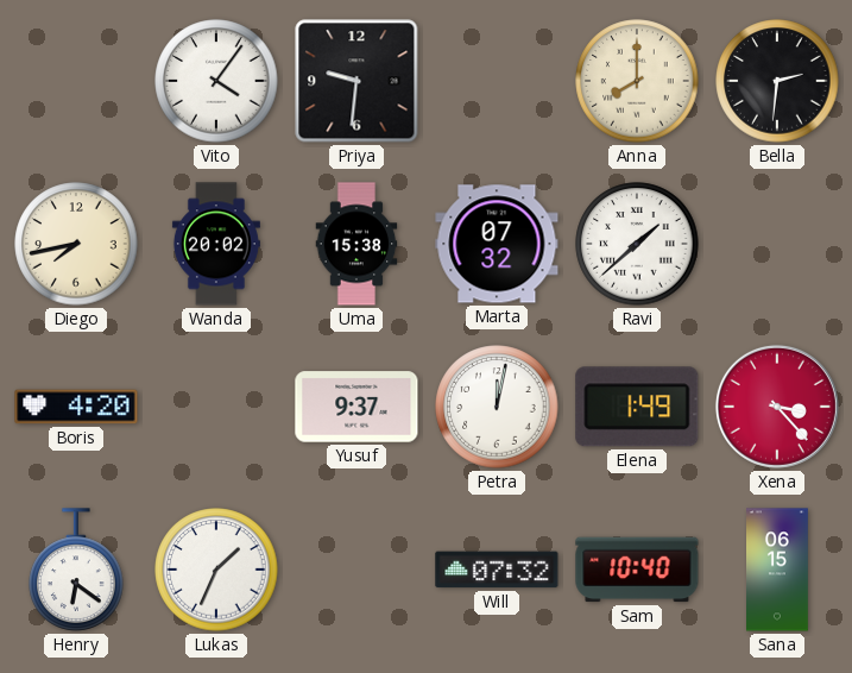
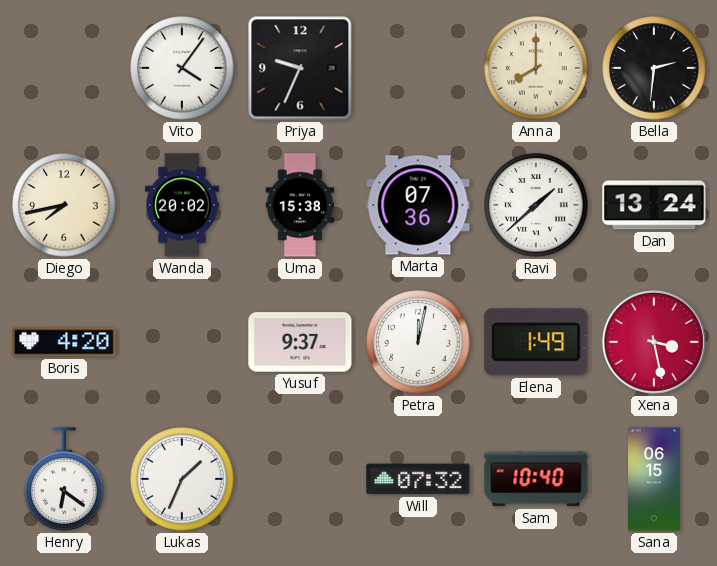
Priya: 9:31 -> 9:34
Marta: 07:32 -> 07:36
Dan: none -> 13:24
Xena: 3:23 -> 3:28
